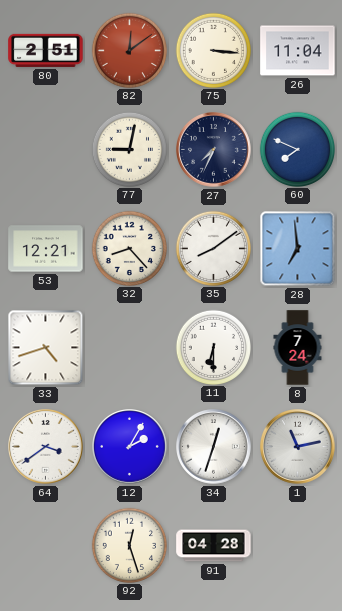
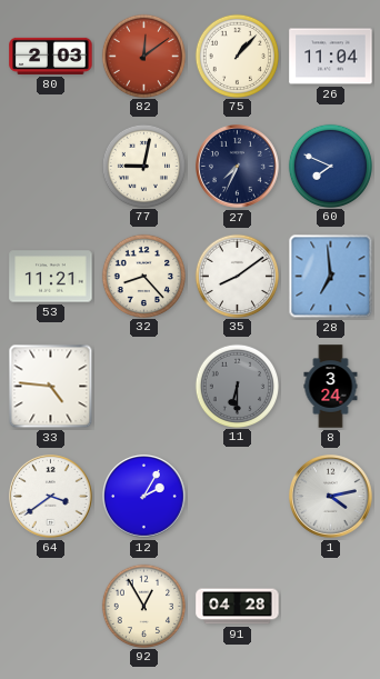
80: 2:51 -> 2:03
75: 3:16 -> 1:07
53: 12:21 -> 11:21
33: 4:42 -> 4:46
11 dial: white -> grey
8: 7:24 -> 3:24
34: 12:33 -> none
1: 11:13 -> 4:13
92: 12:27 -> 12:55
